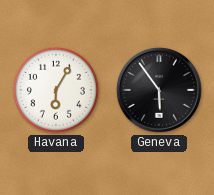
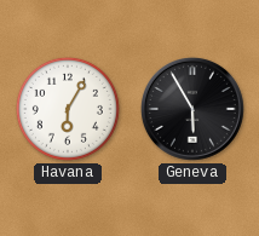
Geneva: 5:54 -> 5:55
